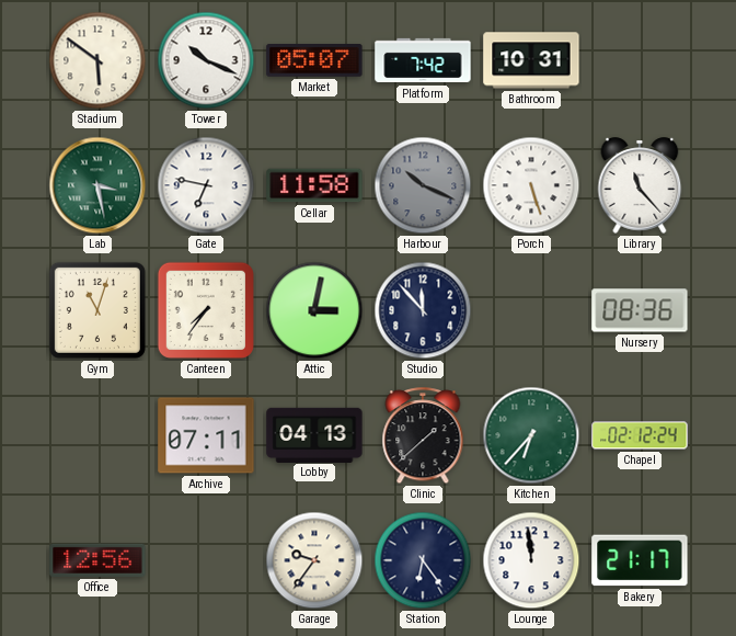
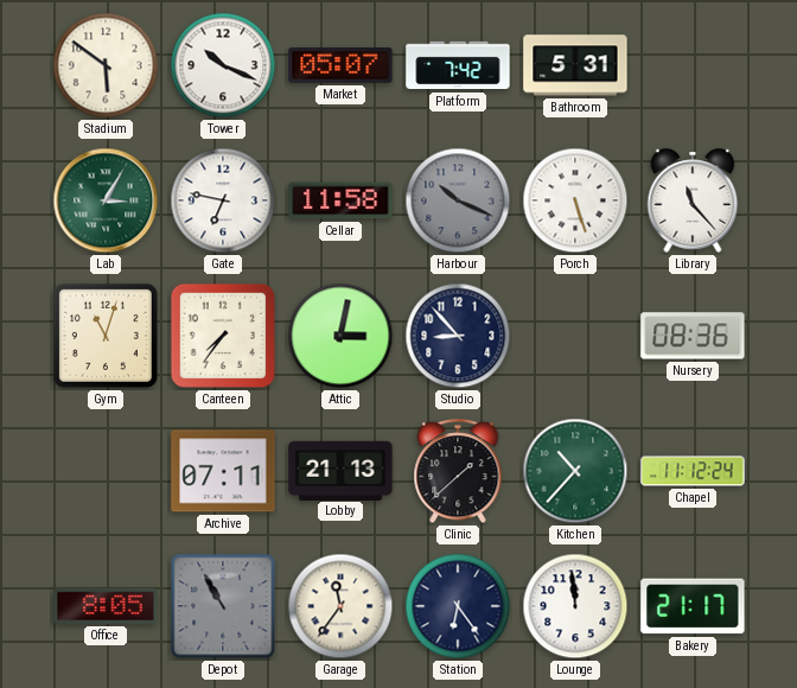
Bathroom: 10:31 -> 5:31
Lab: 3:28 -> 3:05
Studio: 11:53 -> 8:53
Lobby: 04:13 -> 21:13
Kitchen: 6:37 -> 10:37
Chapel: 02:12 -> 11:12
Office: 12:56 -> 8:05
Depot: none -> 10:55
Garage: 9:36 -> 11:36
